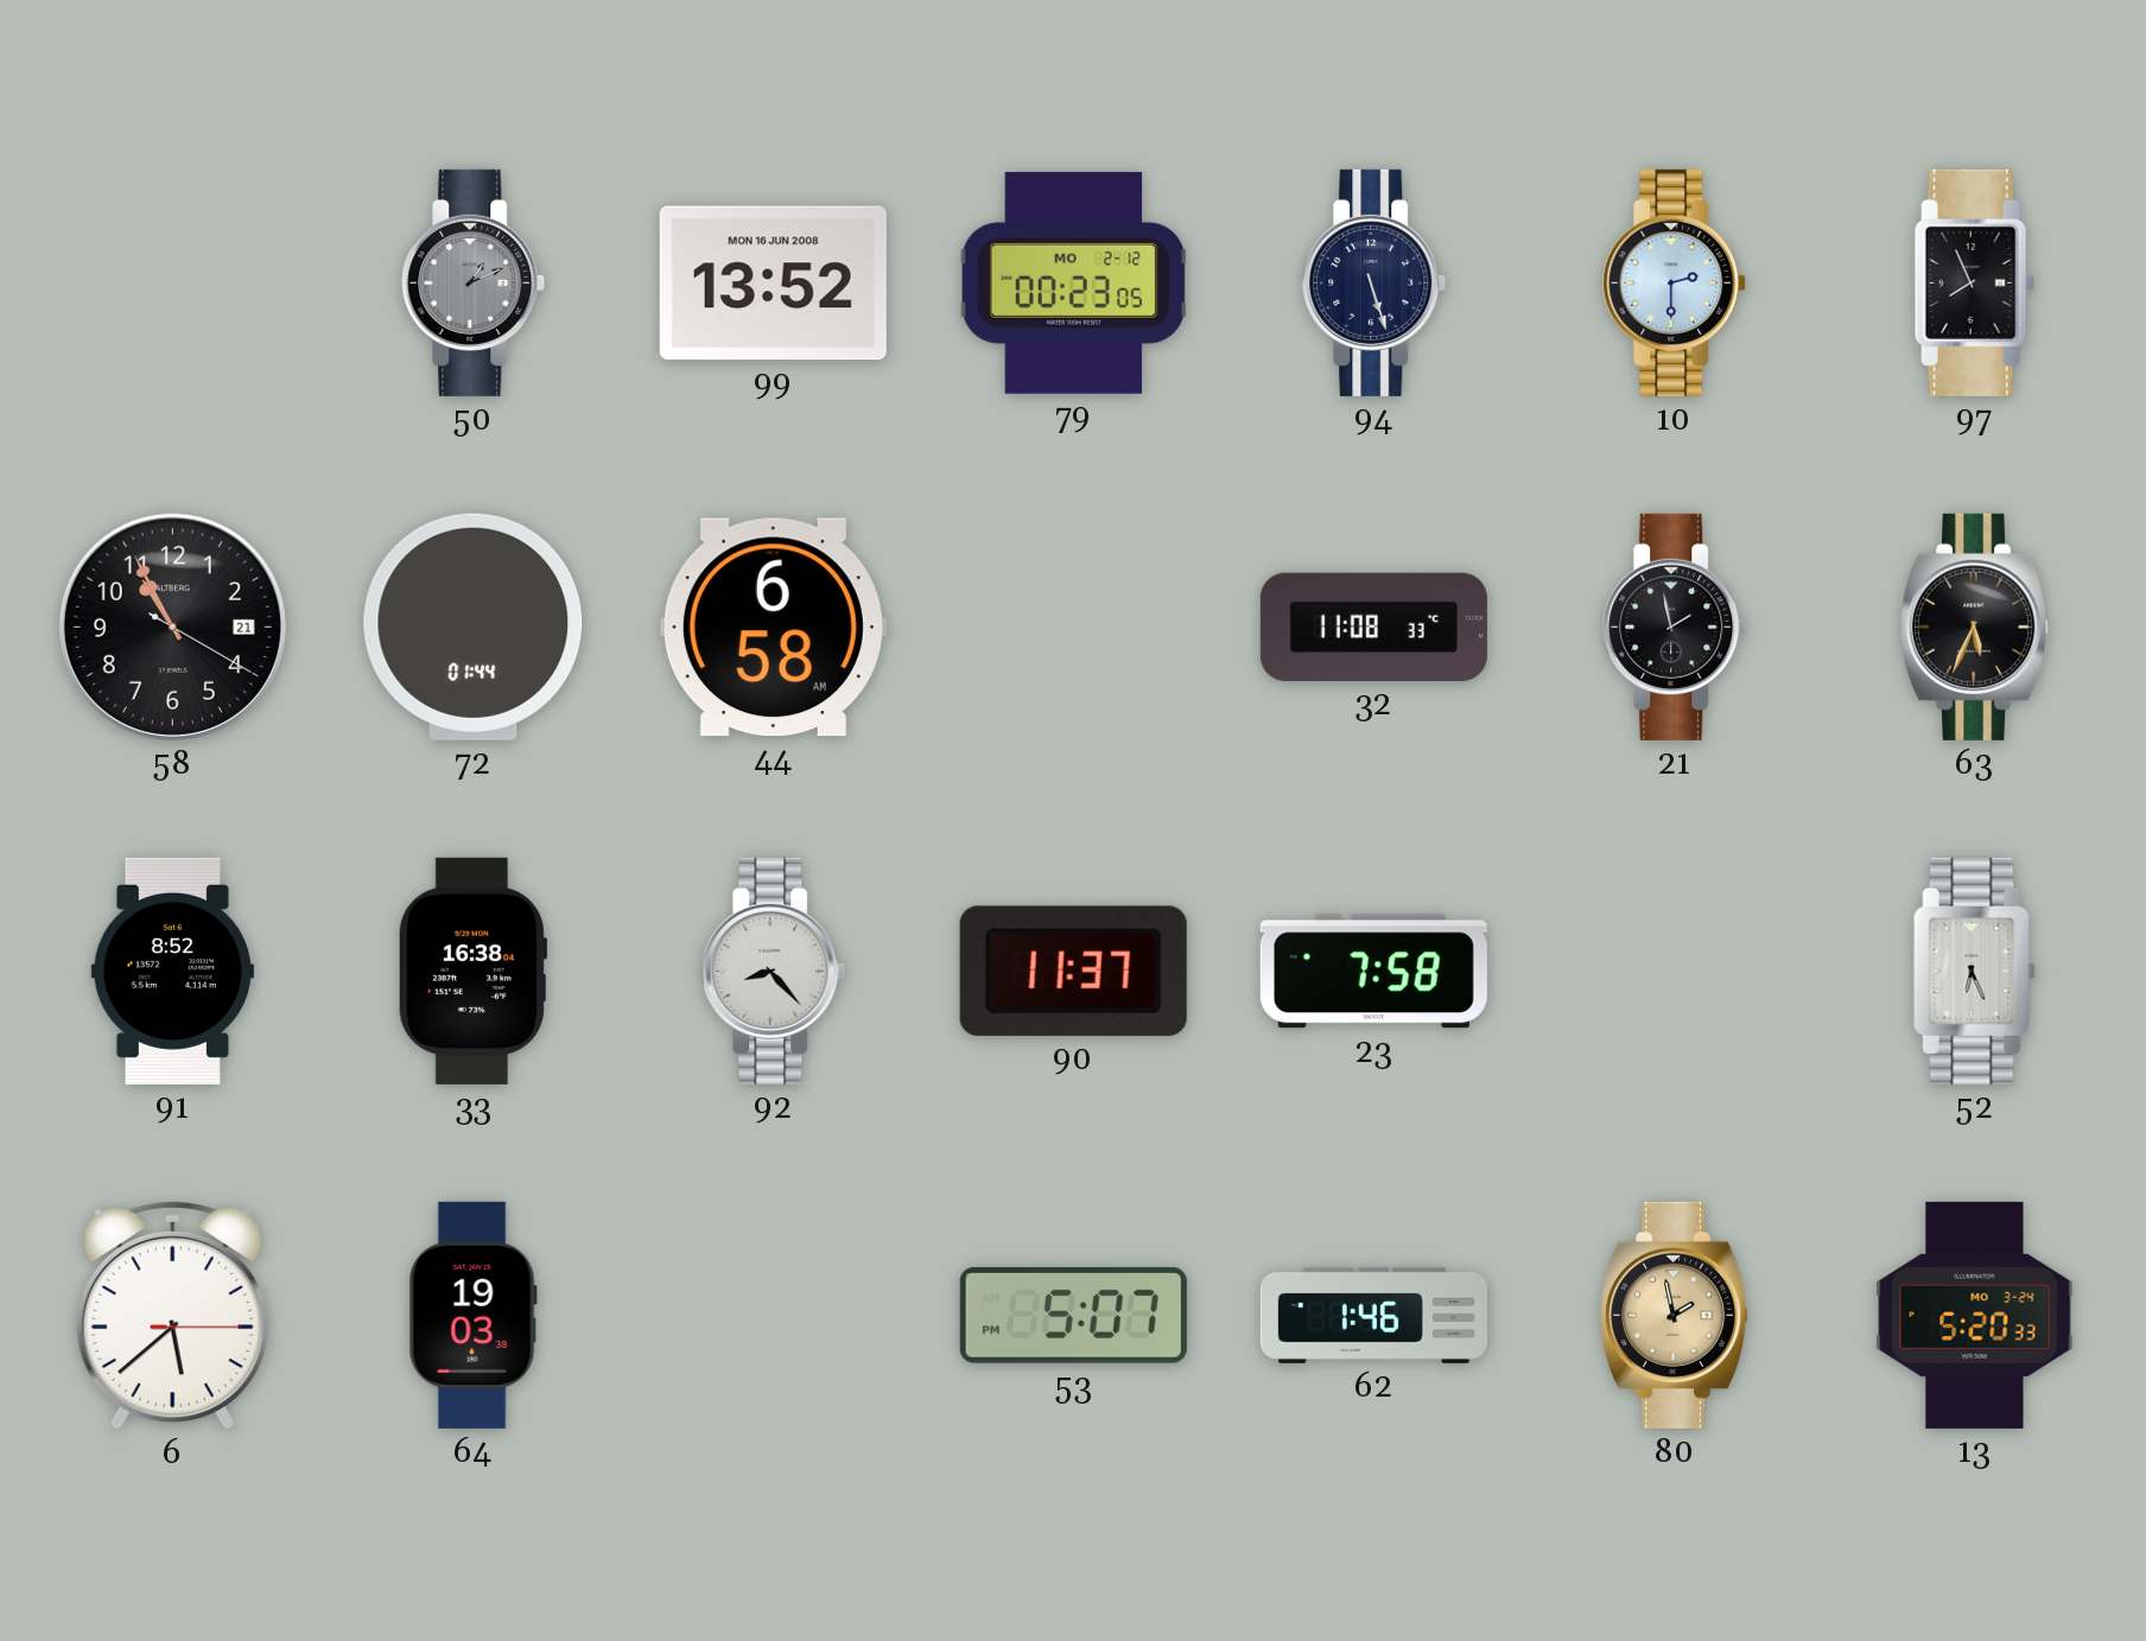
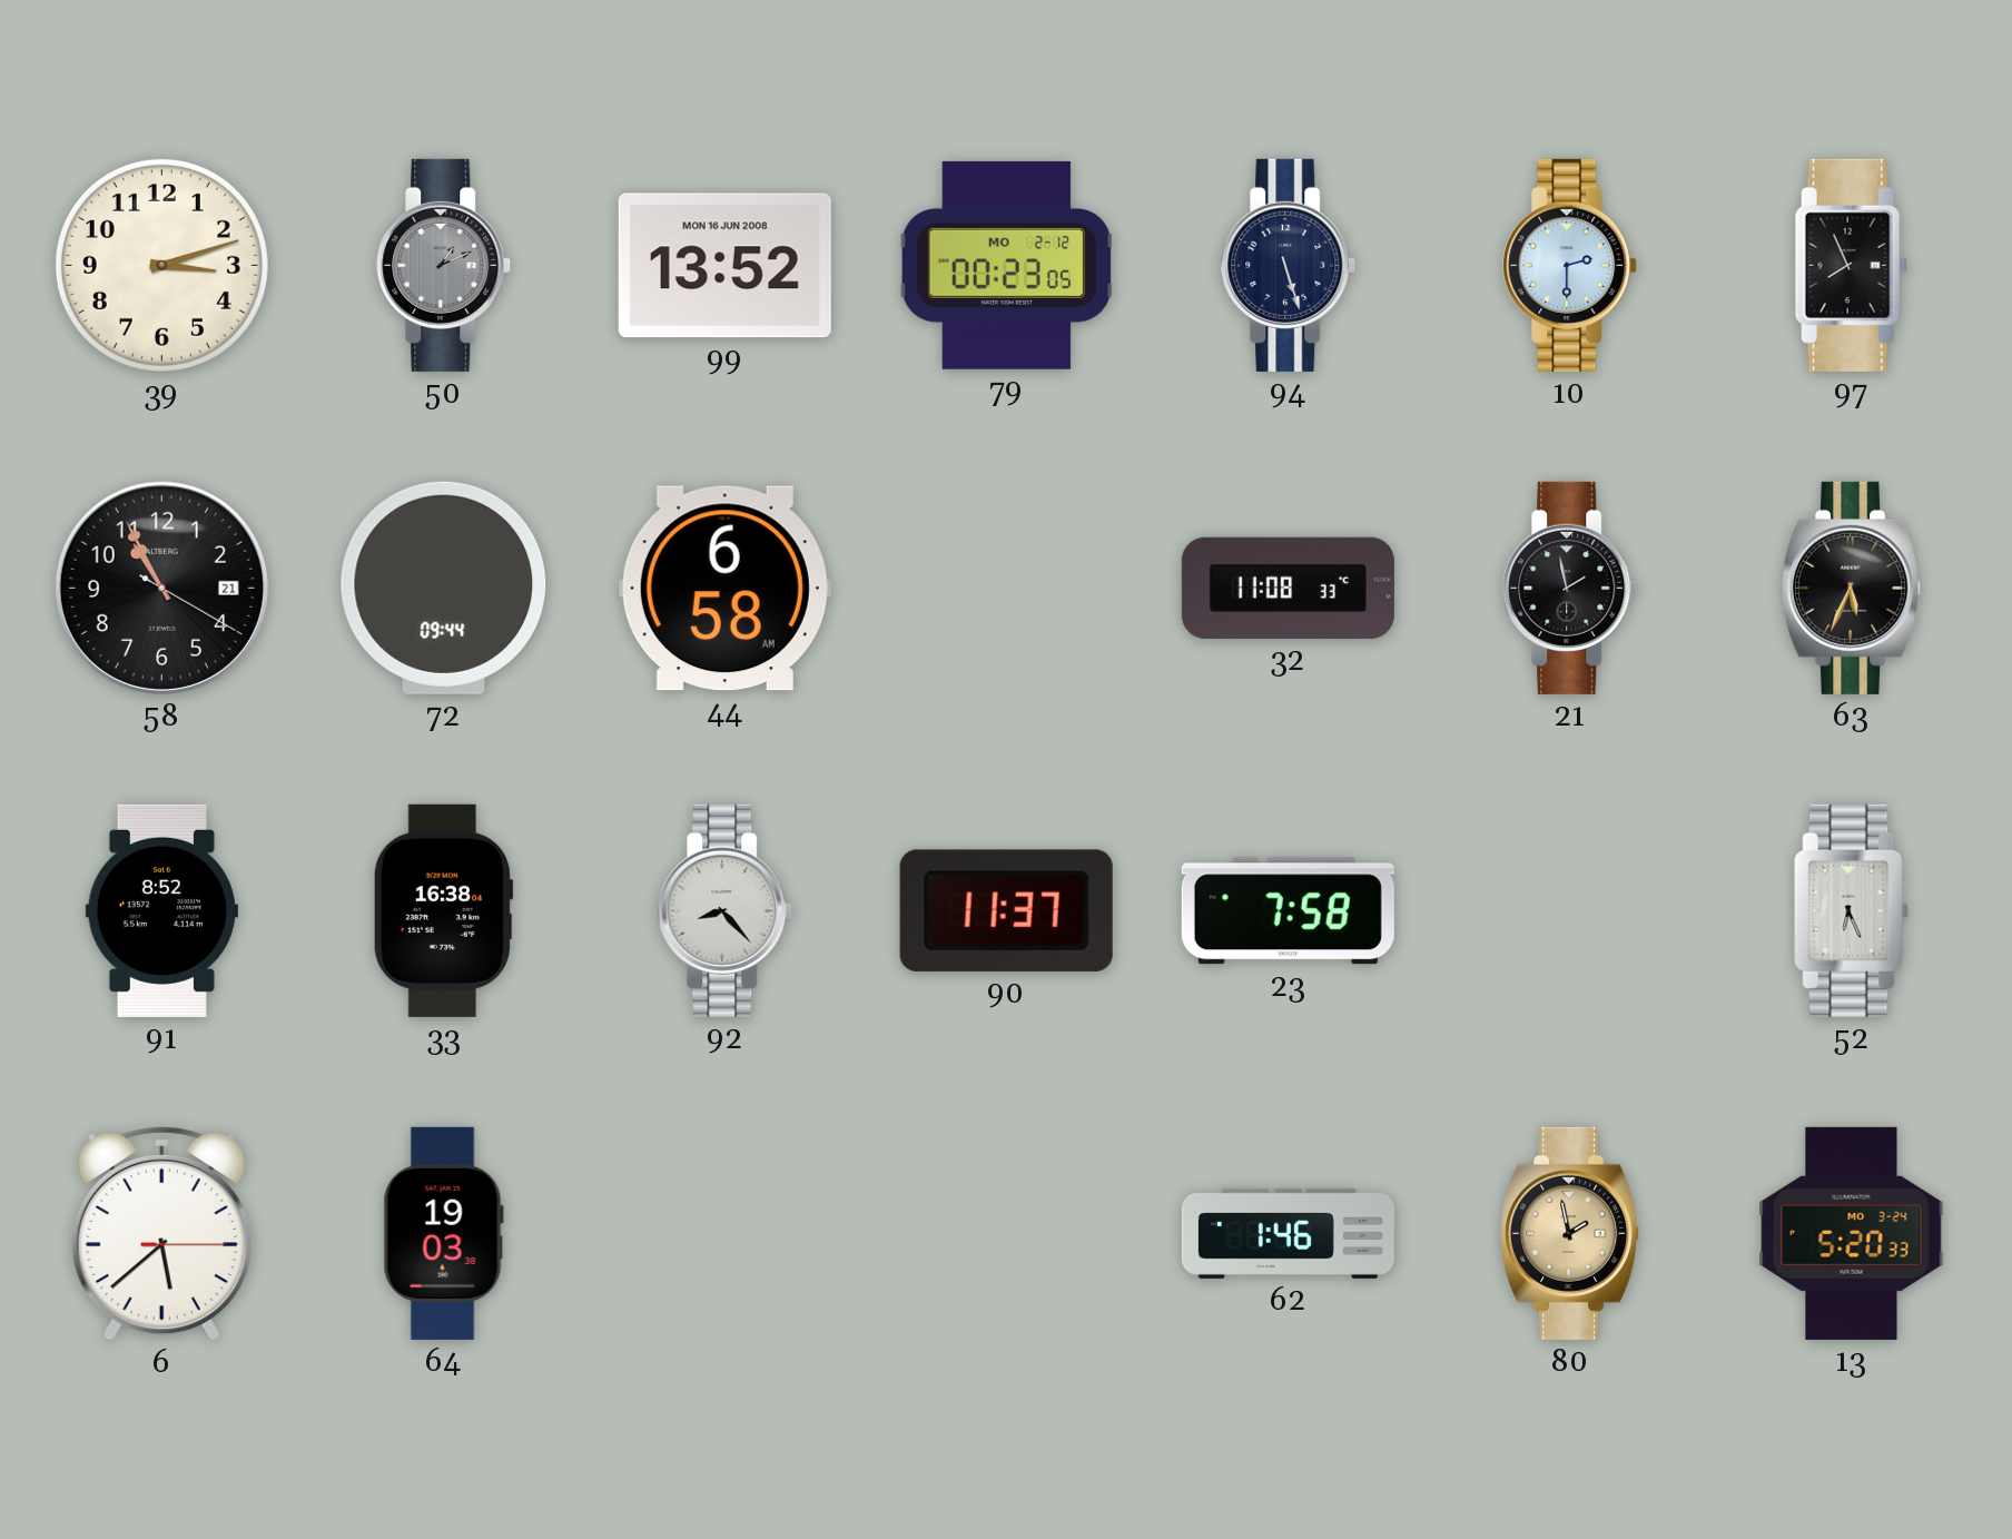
39: none -> 3:12
72: 01:44 -> 09:44
53: 5:07 -> none
